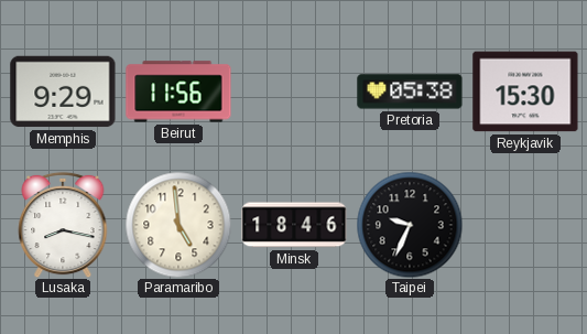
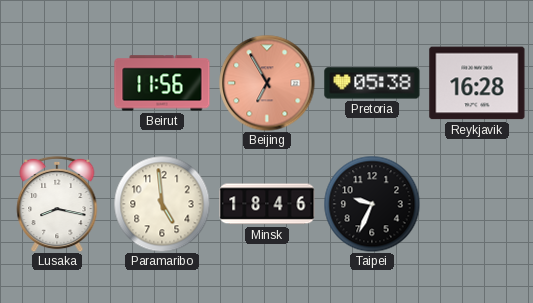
Memphis: 9:29 -> none
Beijing: none -> 6:55
Reykjavik: 15:30 -> 16:28
